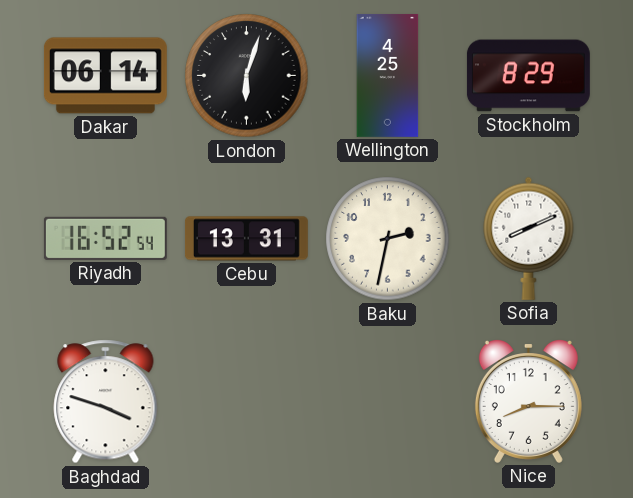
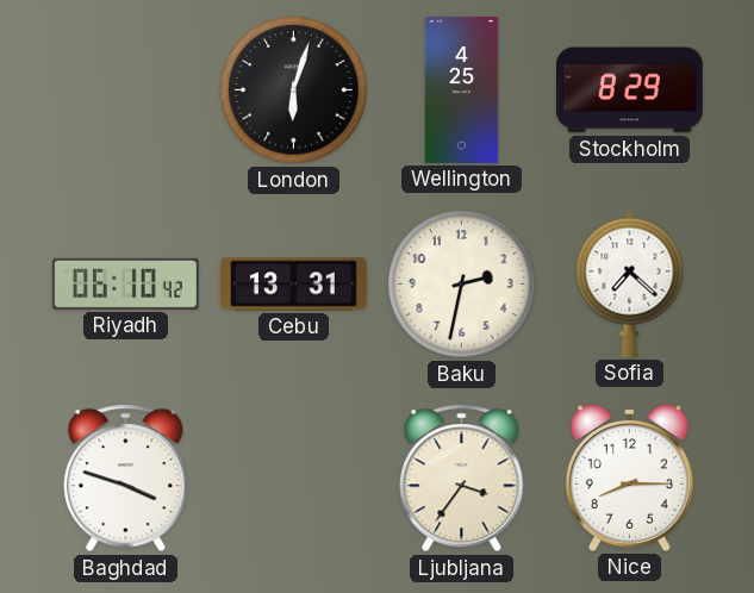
Dakar: 06:14 -> none
Riyadh: 16:52 -> 06:10
Sofia: 8:11 -> 7:22
Ljubljana: none -> 3:36
